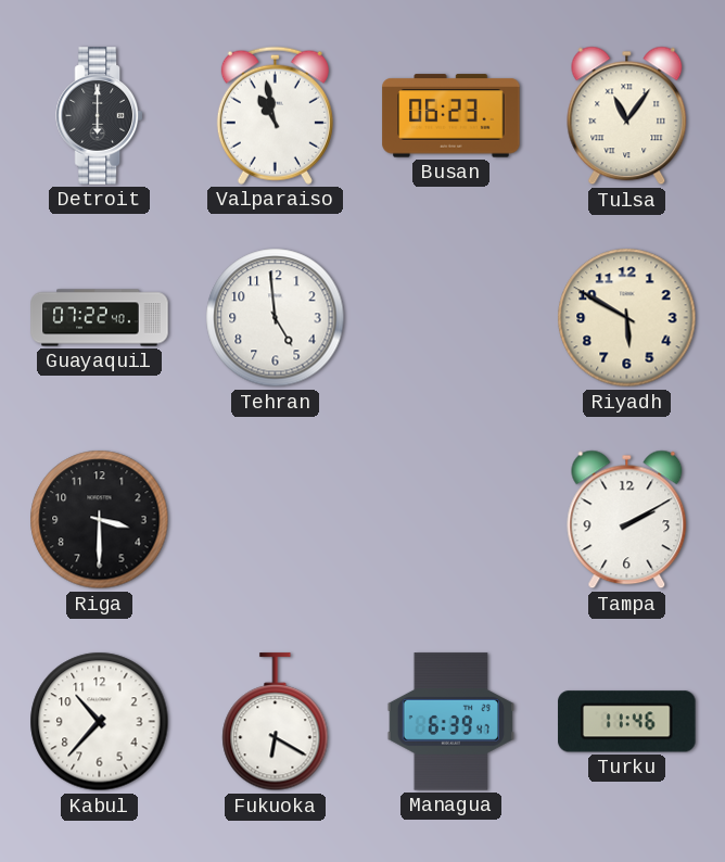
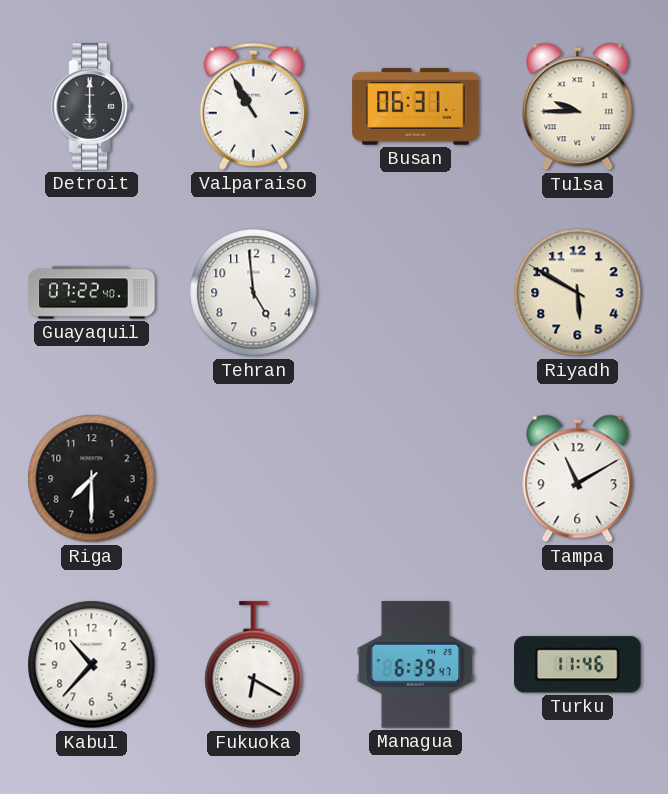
Valparaiso: 10:58 -> 10:55
Busan: 06:23 -> 06:31
Tulsa: 11:06 -> 9:45
Riga: 3:30 -> 7:30
Tampa: 2:10 -> 11:10
